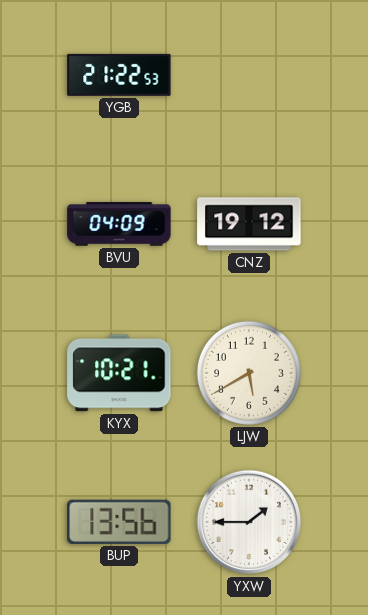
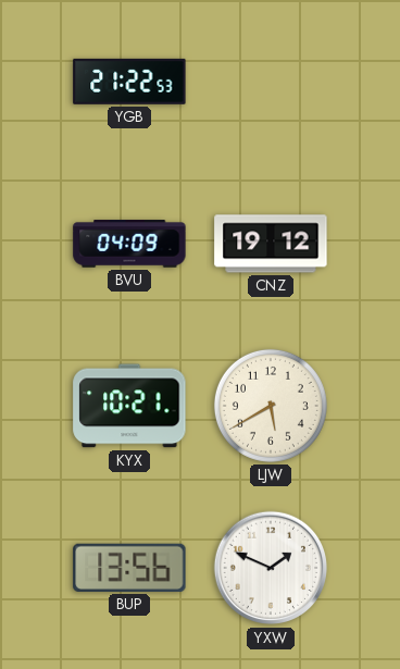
YXW: 1:45 -> 1:49
